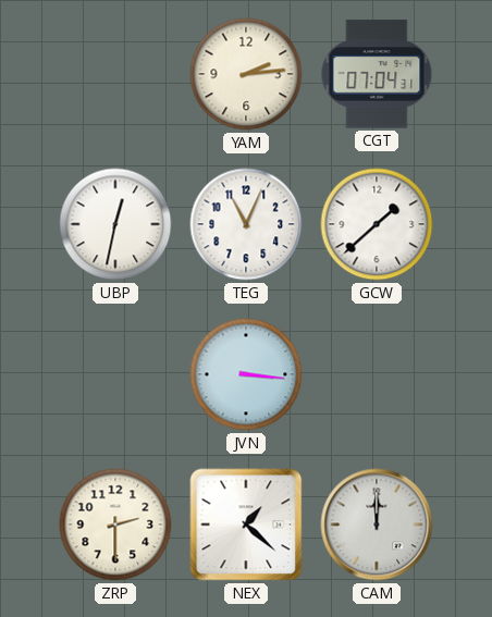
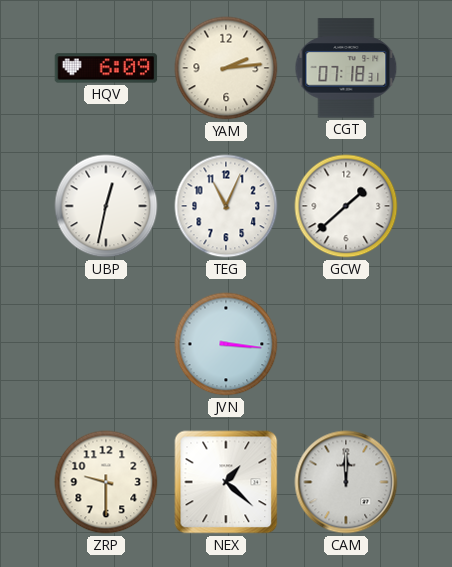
HQV: none -> 6:09
CGT: 07:04 -> 07:18
ZRP: 2:30 -> 9:30
